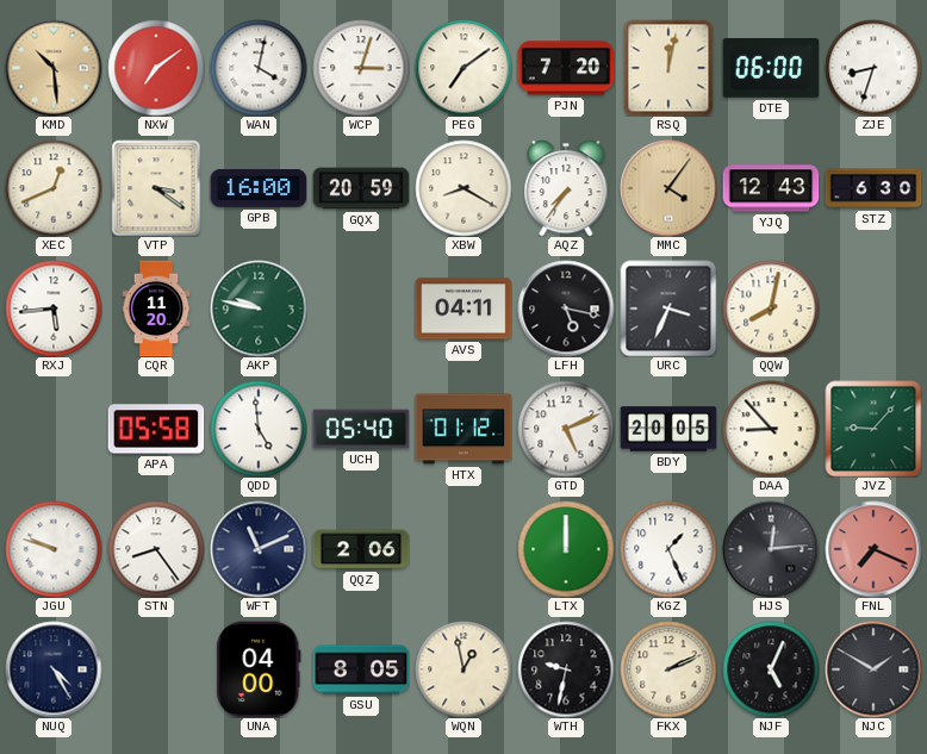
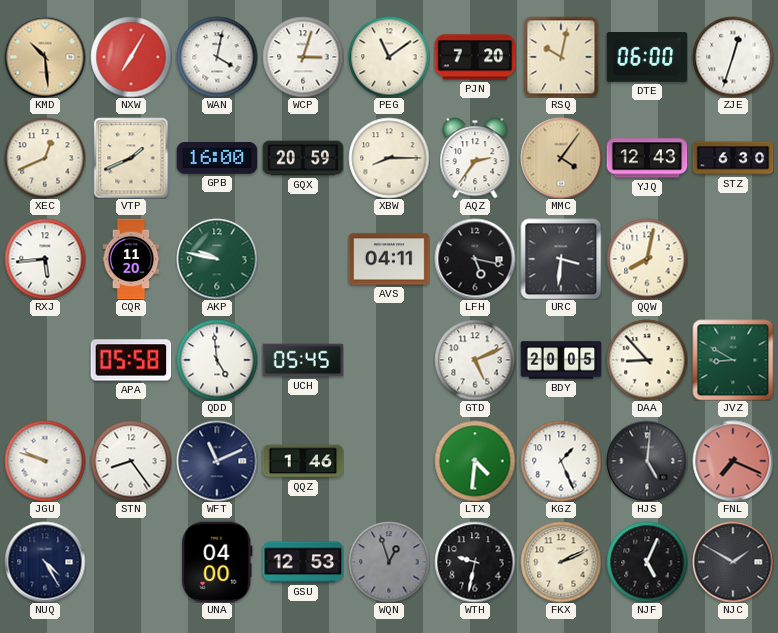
NXW: 7:09 -> 7:05
PEG: 7:09 -> 11:09
RSQ: 12:02 -> 10:02
ZJE: 8:33 -> 12:33
VTP: 3:21 -> 1:41
XBW: 8:20 -> 8:15
AQZ: 7:36 -> 2:36
URC: 3:34 -> 3:31
UCH: 05:40 -> 05:45
HTX: 01:12 -> none
JVZ: 9:07 -> 8:50
QQZ: 2:06 -> 1:46
LTX: 12:00 -> 4:31
HJS: 12:14 -> 5:01
GSU: 8:05 -> 12:53
WQN: 12:58 -> 12:57
WQN dial: cream -> grey
